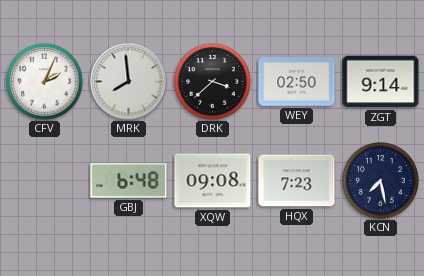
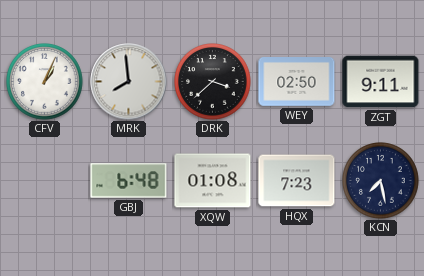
CFV: 2:04 -> 1:04
ZGT: 9:14 -> 9:11
XQW: 09:08 -> 01:08
